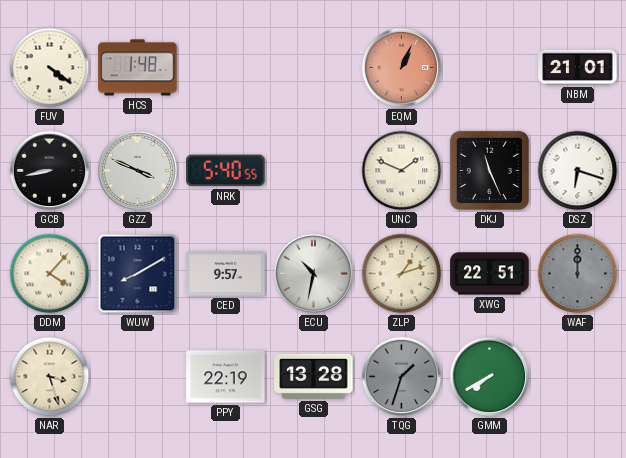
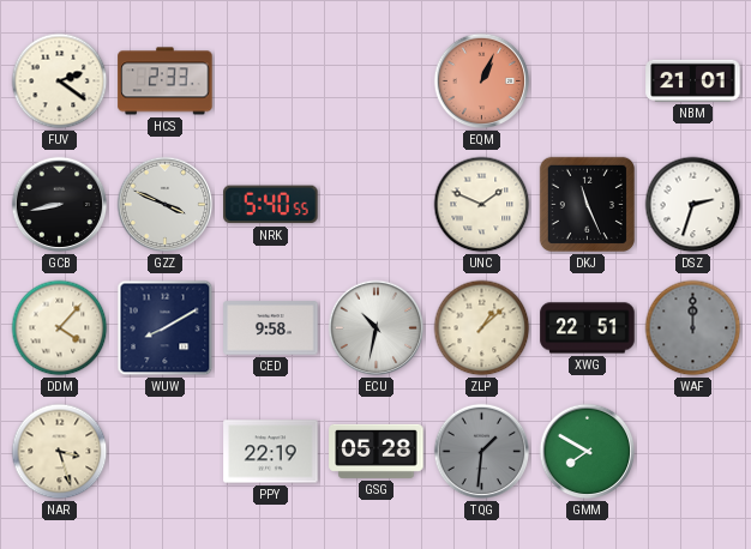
FUV: 4:21 -> 2:21
HCS: 1:48 -> 2:33
DSZ: 6:18 -> 2:33
CED: 9:57 -> 9:58
ZLP: 1:12 -> 1:08
GSG: 13:28 -> 05:28
TQG: 1:33 -> 1:31
GMM: 7:40 -> 7:50
